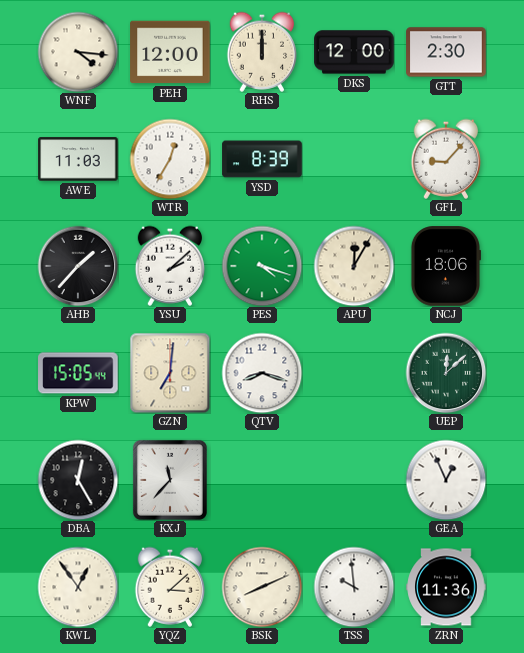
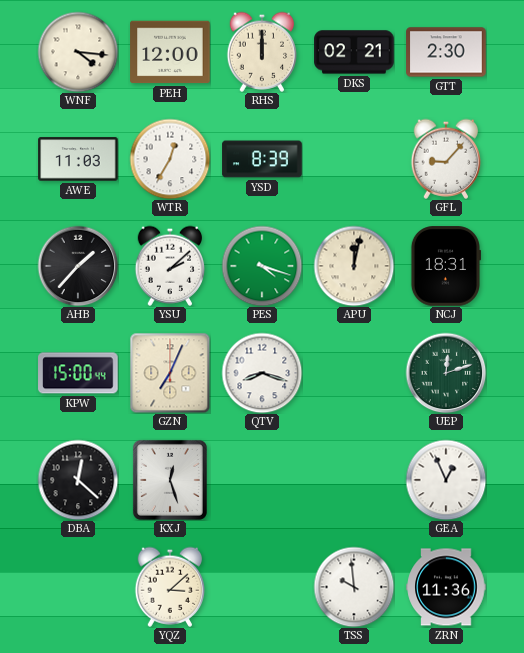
DKS: 12:00 -> 02:21
APU: 12:05 -> 12:02
NCJ: 18:06 -> 18:31
KPW: 15:05 -> 15:00
GZN: 7:01 -> 7:04
UEP: 12:08 -> 12:12
DBA: 12:25 -> 12:22
KXJ: 11:37 -> 12:27
KWL: 12:54 -> none
BSK: 8:11 -> none
